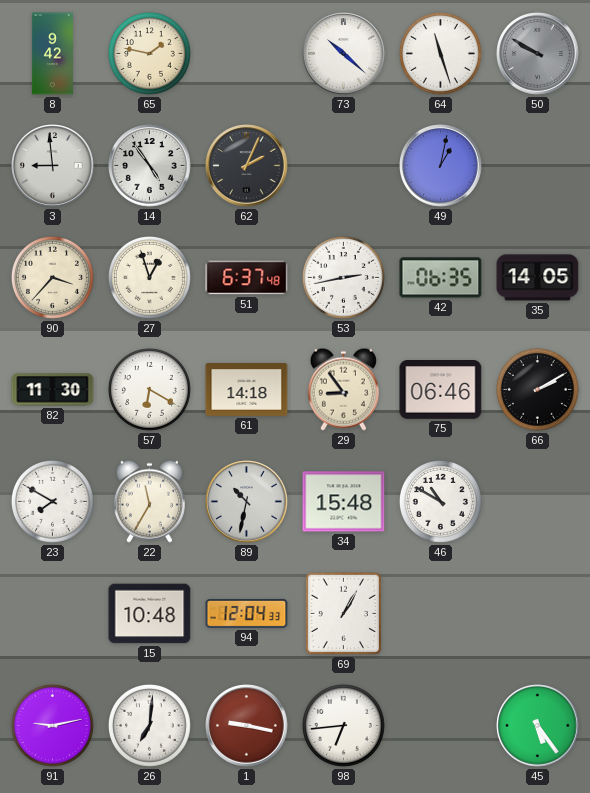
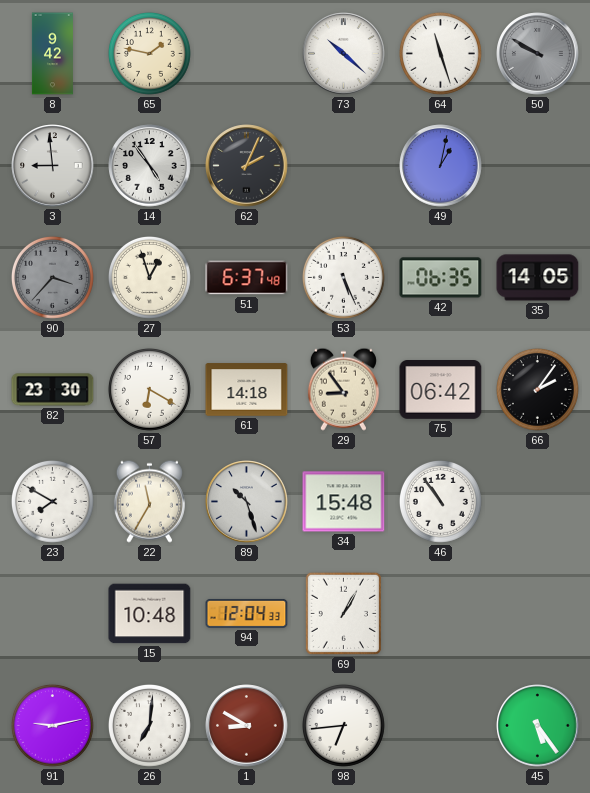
90 dial: cream -> grey
53: 2:43 -> 5:26
82: 11:30 -> 23:30
75: 06:46 -> 06:42
66: 2:10 -> 2:06
89: 10:32 -> 10:27
46: 10:50 -> 10:54
1: 9:17 -> 8:50
